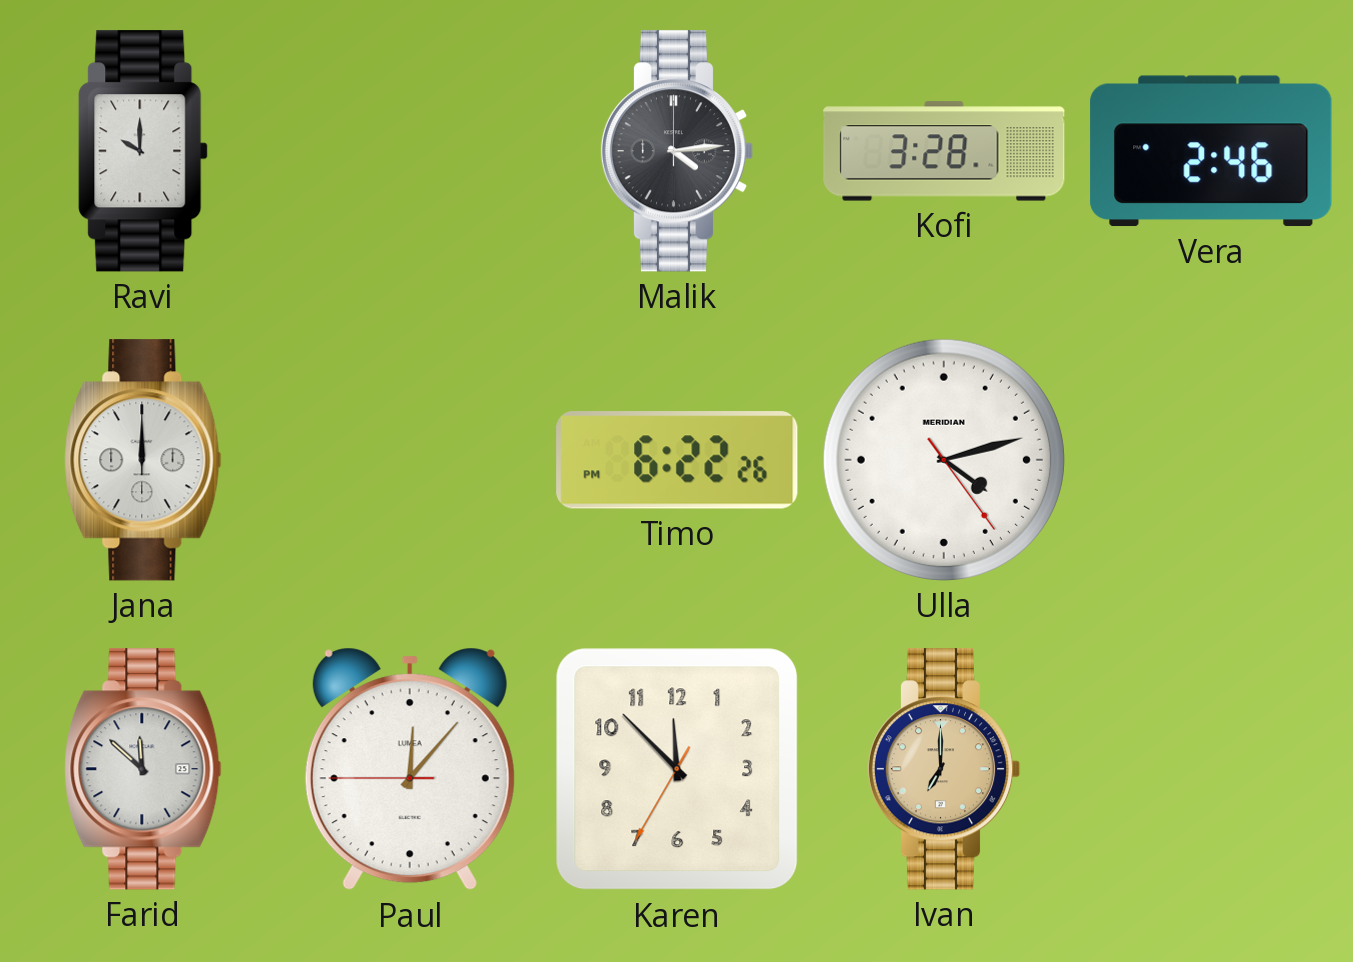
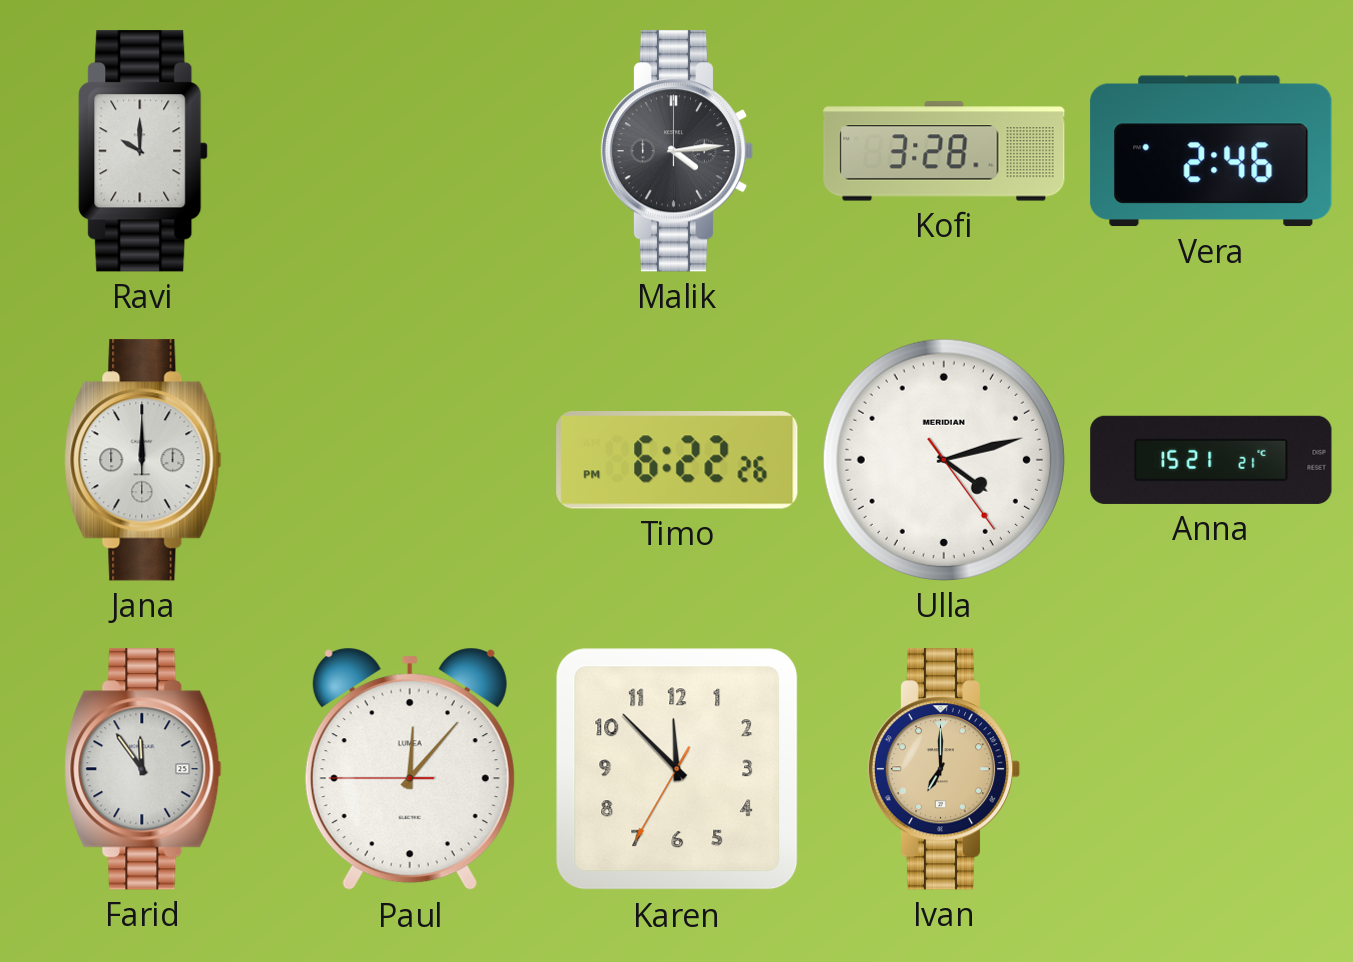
Anna: none -> 15:21
Farid: 11:52 -> 11:54
